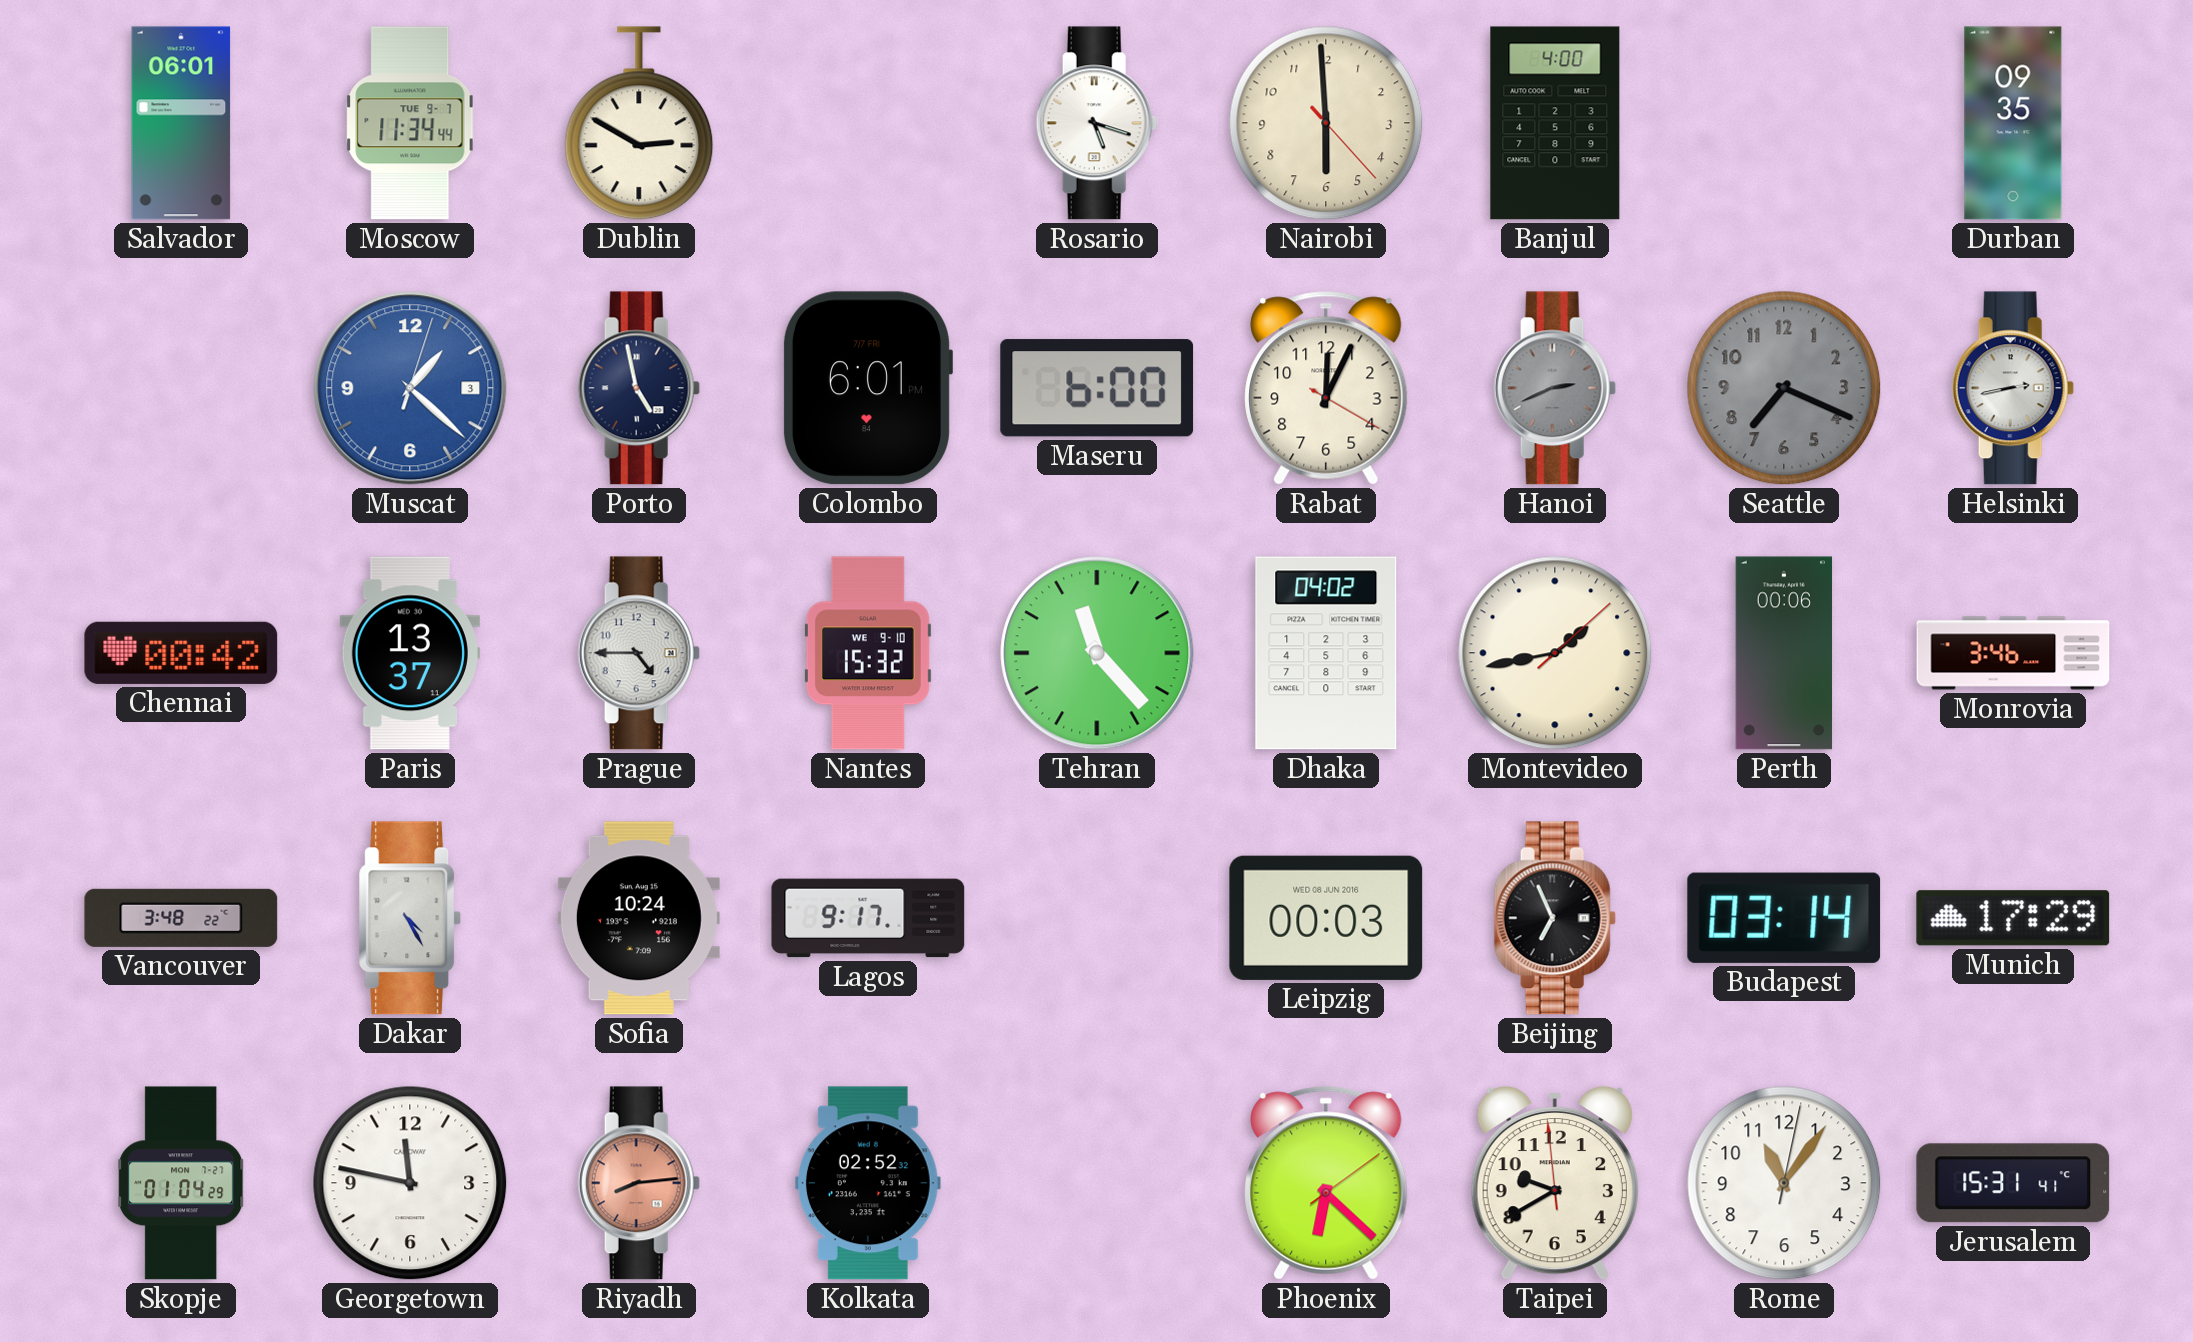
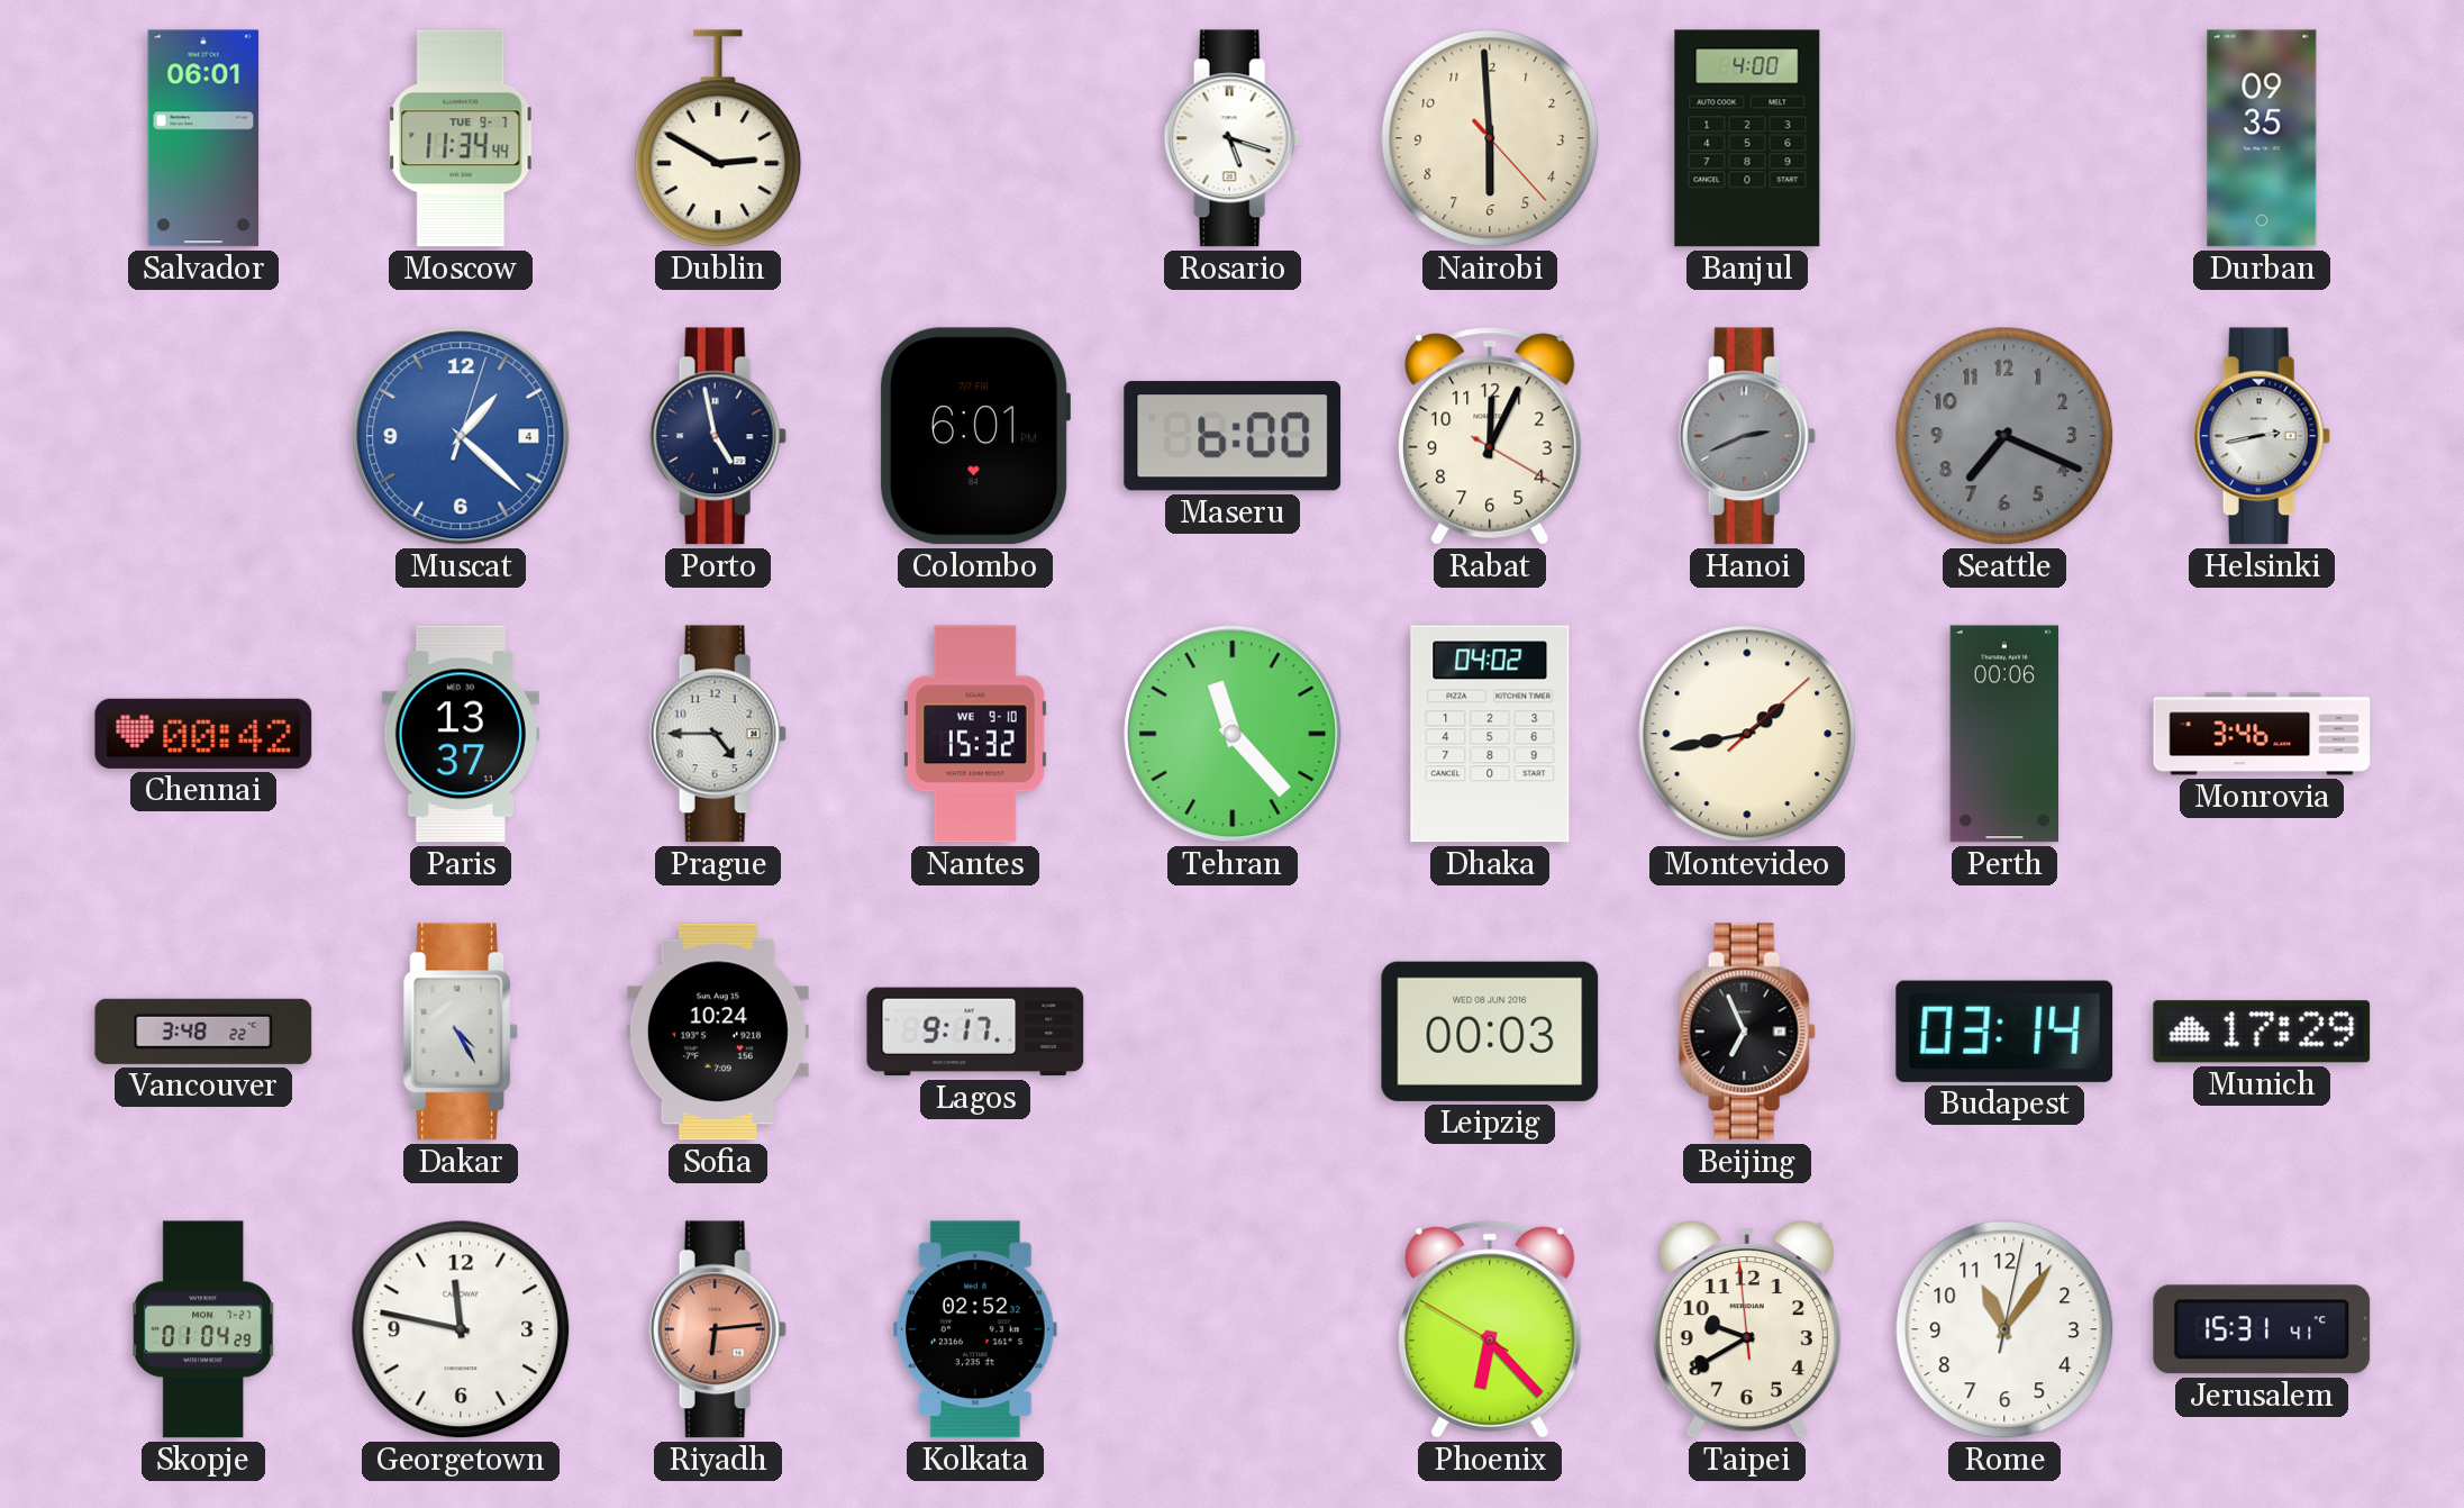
Muscat date: 3 -> 4
Riyadh: 8:14 -> 6:14
Phoenix: 6:22:09 -> 6:22:50
